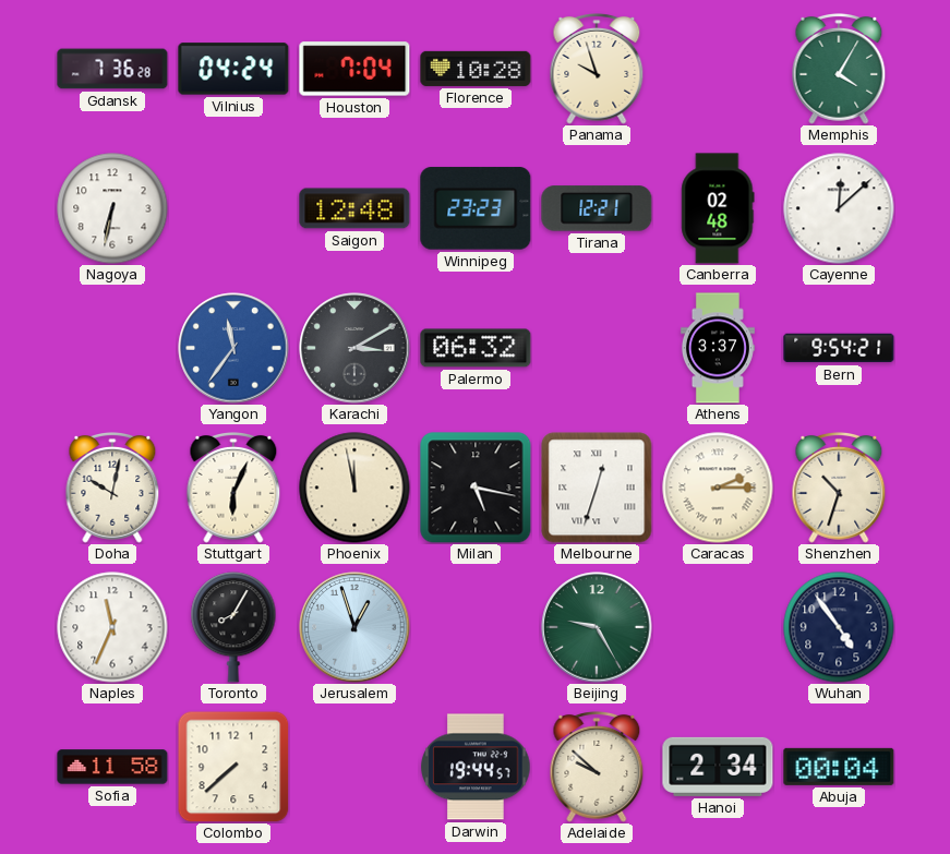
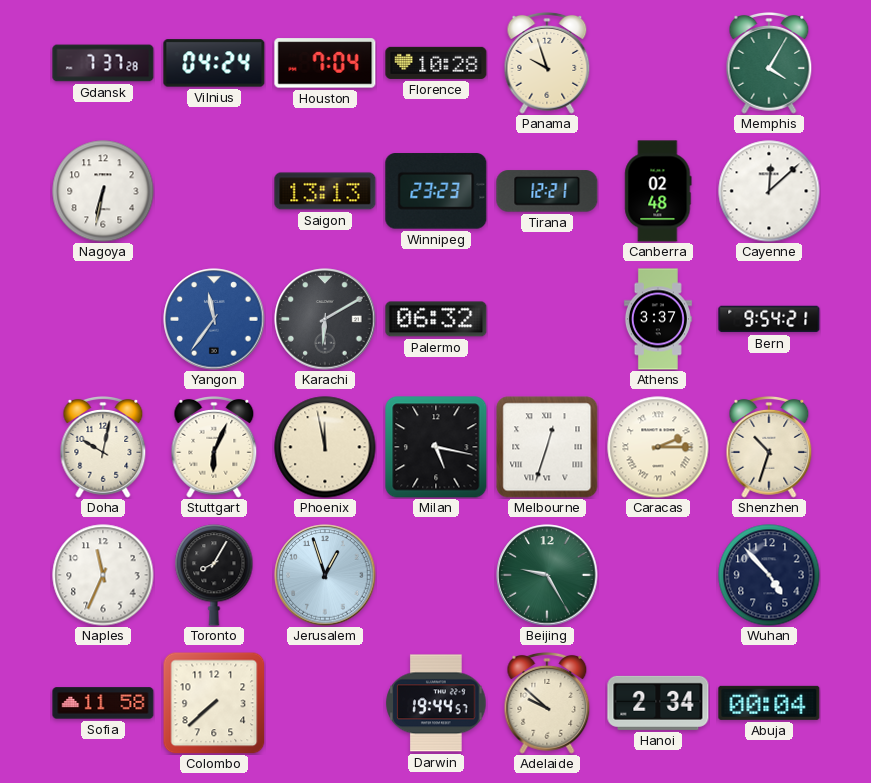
Gdansk: 7:36 -> 7:37
Saigon: 12:48 -> 13:13
Karachi: 3:10 -> 6:10
Wuhan: 4:54 -> 4:53
